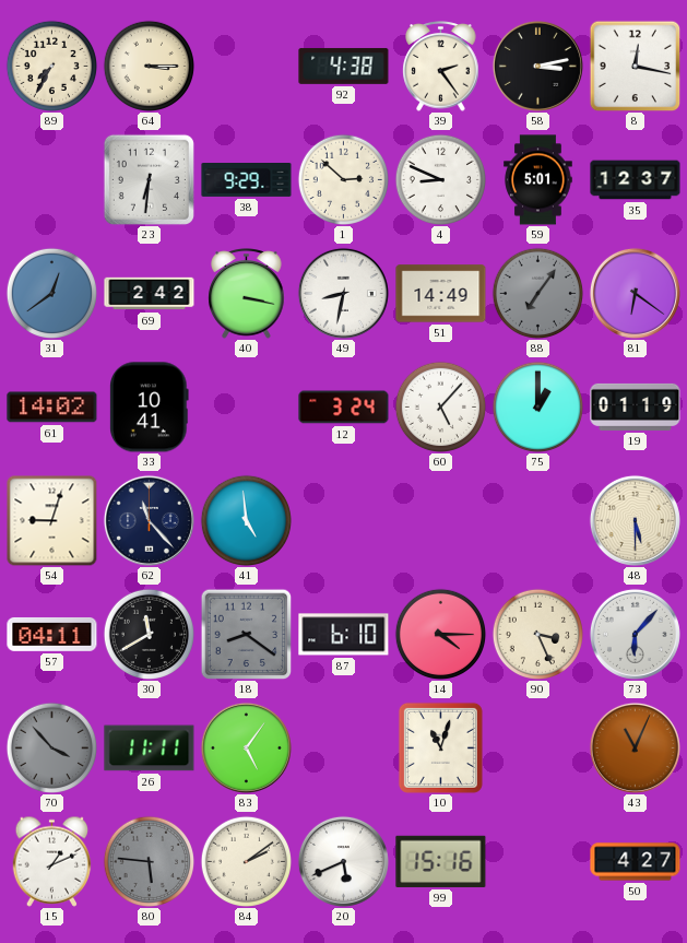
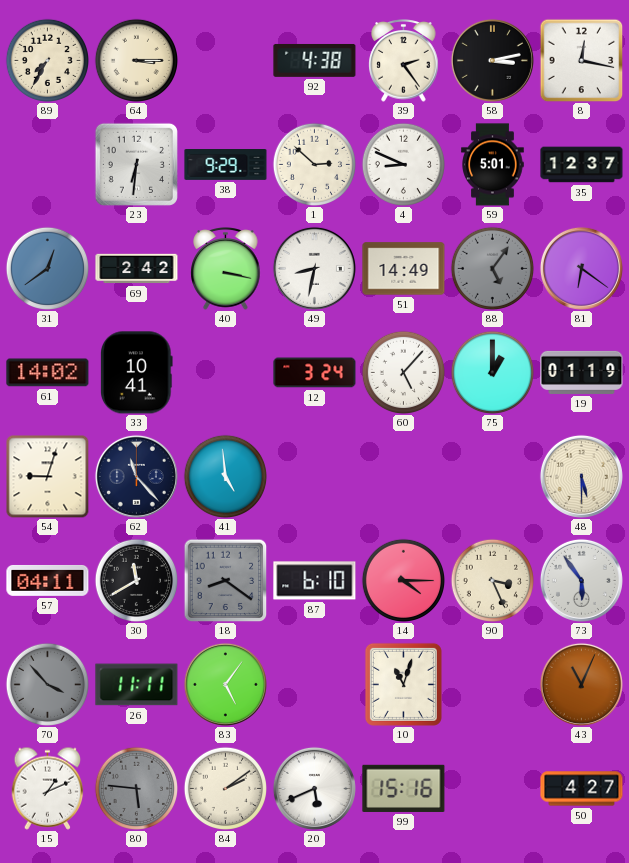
88: 7:06 -> 5:06
73: 6:07 -> 5:54
